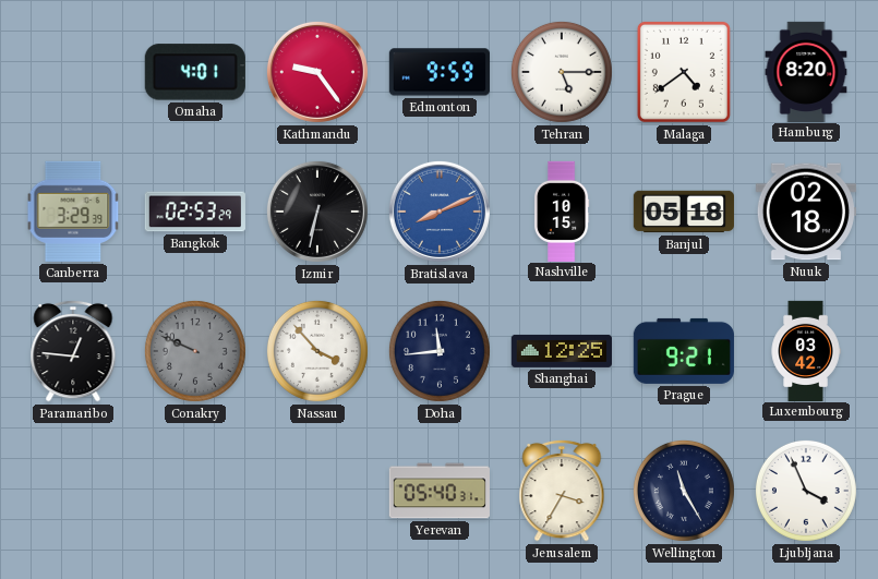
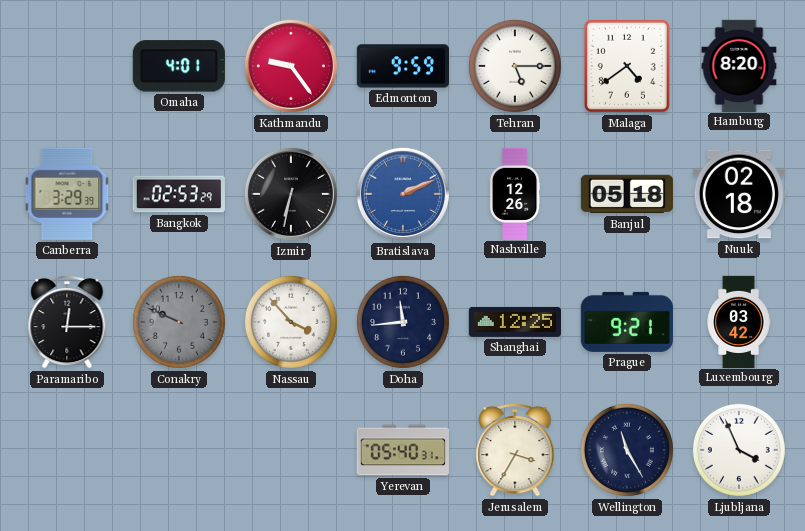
Bratislava: 8:11 -> 2:11
Nashville: 10:15 -> 12:26
Paramaribo: 12:46 -> 12:15
